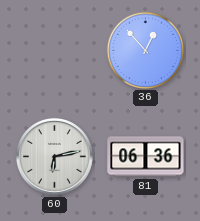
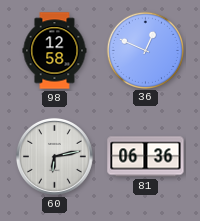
98: none -> 12:58
36: 12:53 -> 12:49
